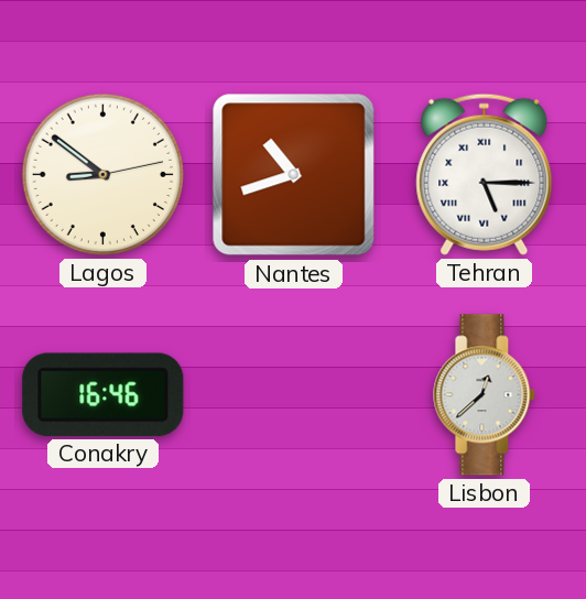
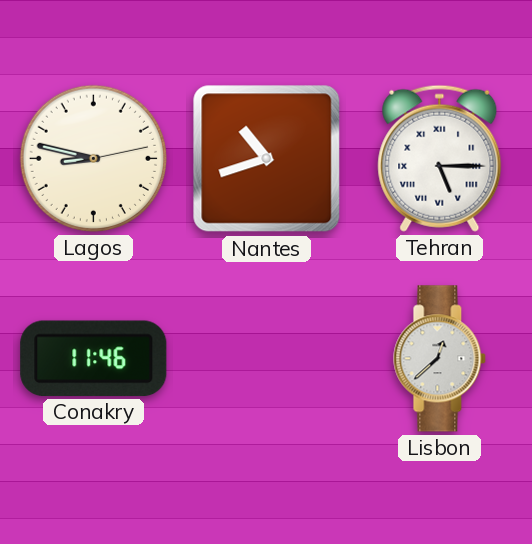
Lagos: 8:51 -> 8:47
Conakry: 16:46 -> 11:46
